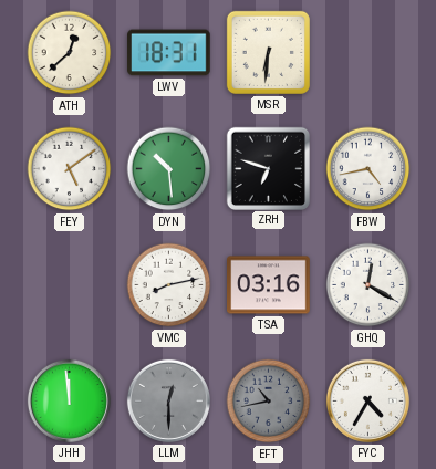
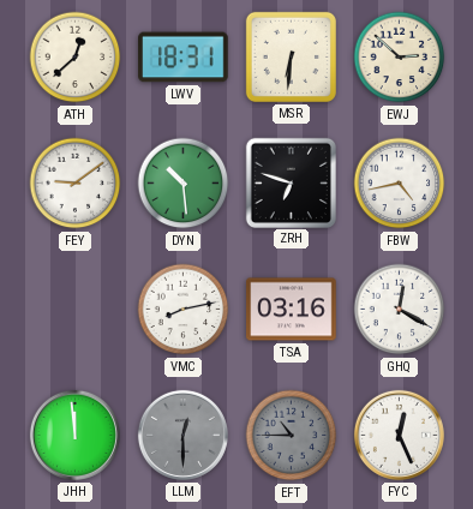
EWJ: none -> 2:52
FEY: 5:09 -> 9:09
EFT: 10:43 -> 10:45
FYC: 4:35 -> 12:26
